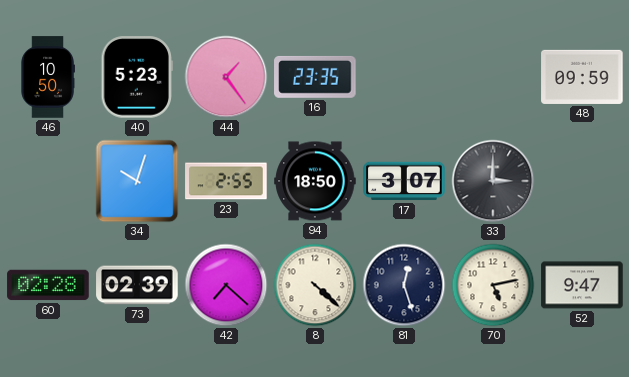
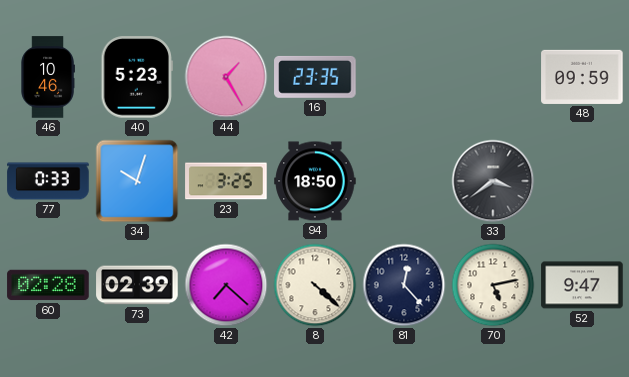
46: 10:50 -> 10:46
44: 1:24 -> 1:25
77: none -> 0:33
23: 2:55 -> 3:25
17: 3:07 -> none
33: 3:00 -> 3:39
81: 12:27 -> 12:23
